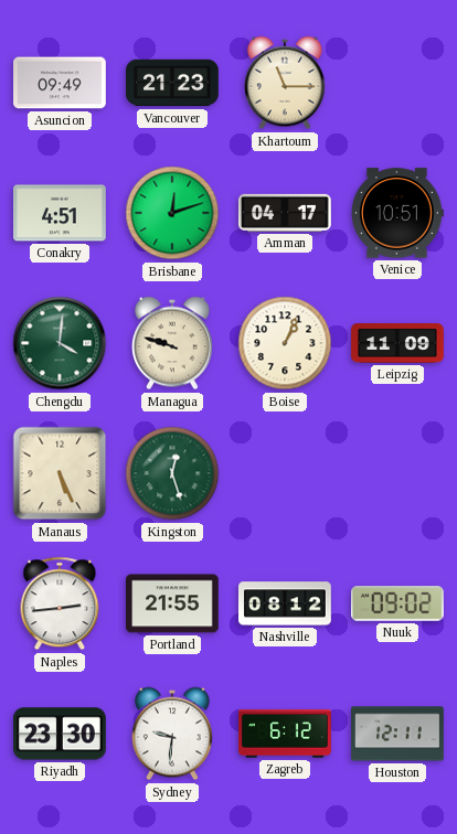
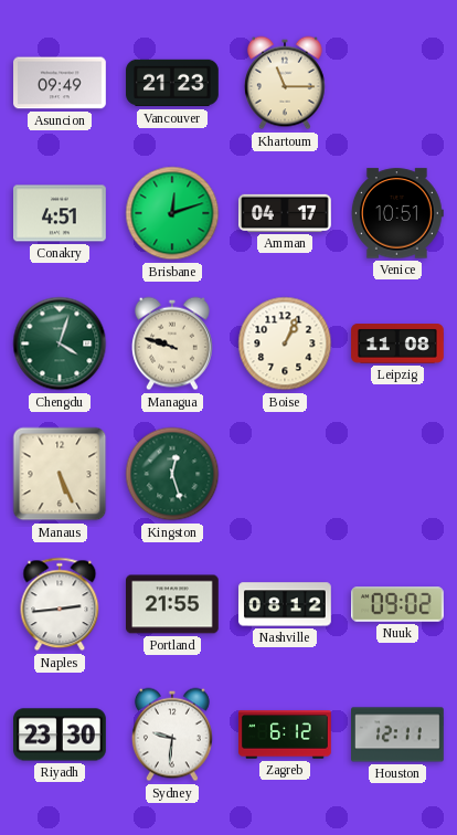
Chengdu: 4:01 -> 4:03
Leipzig: 11:09 -> 11:08
